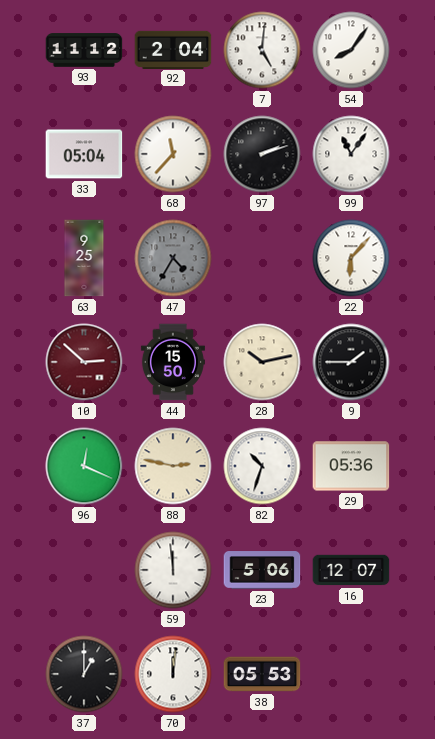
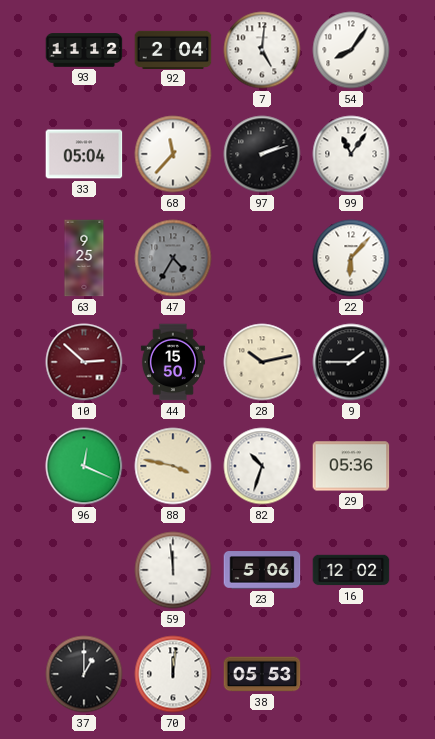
88: 2:47 -> 3:47
16: 12:07 -> 12:02
